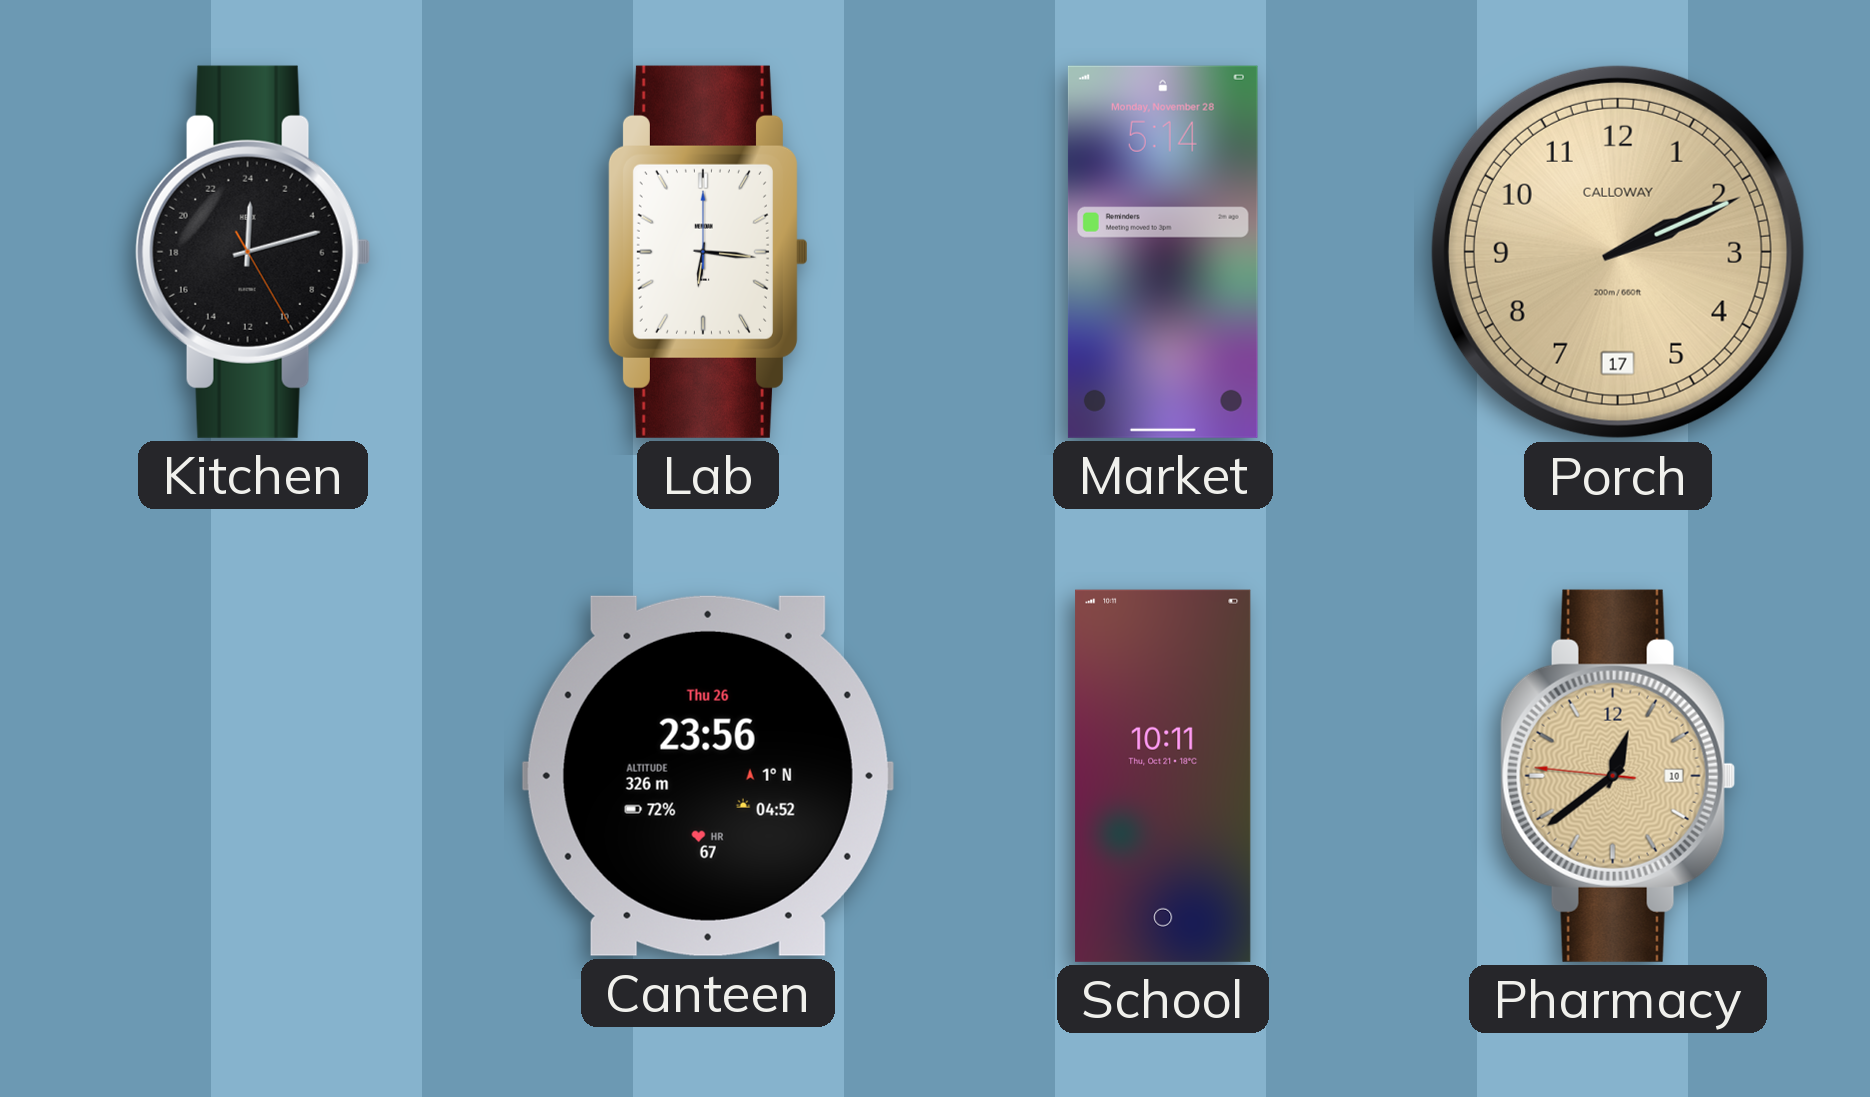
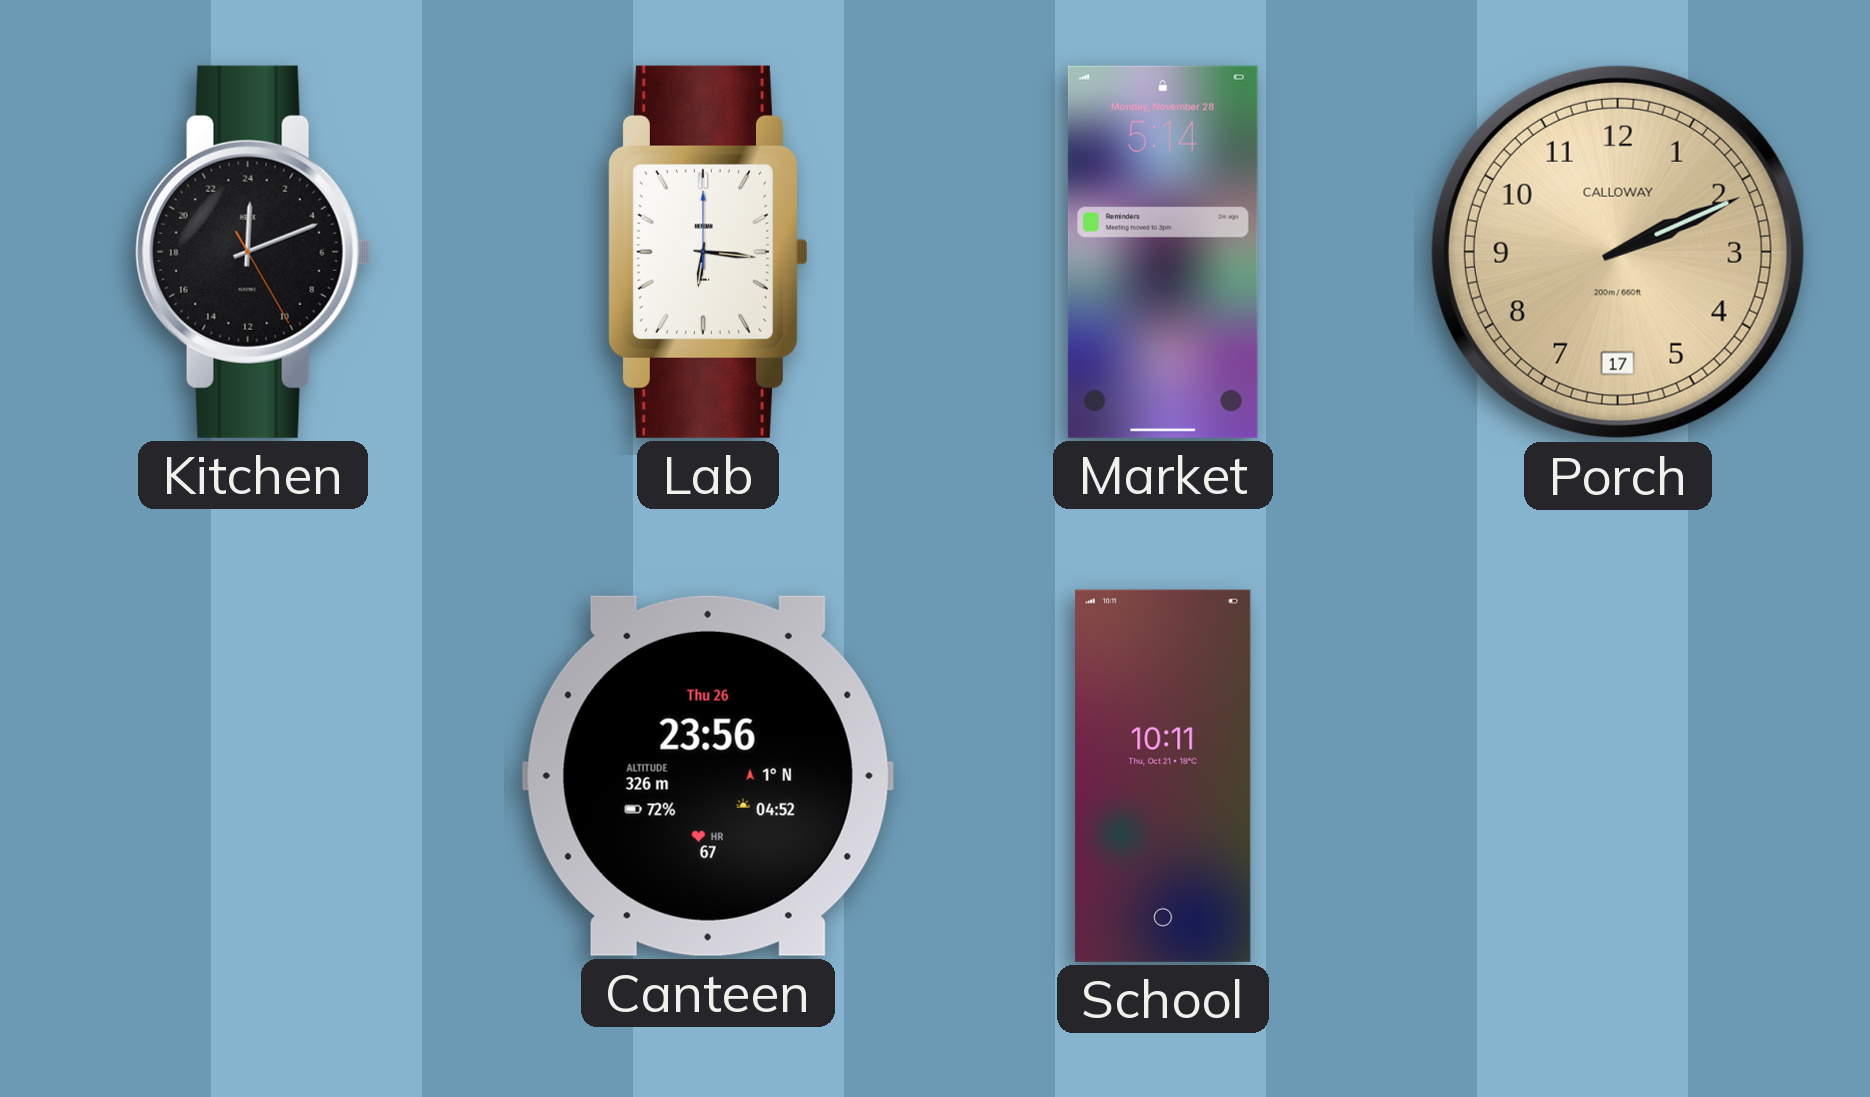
Kitchen: 0:12 -> 0:11
Pharmacy: 12:38 -> none
